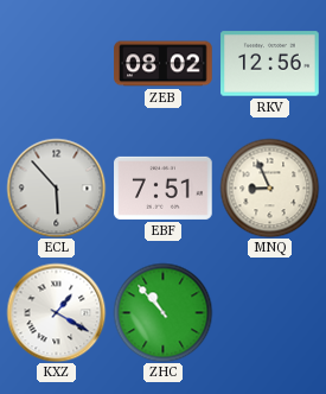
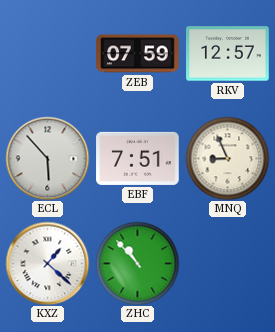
ZEB: 08:02 -> 07:59
RKV: 12:56 -> 12:57
KXZ: 1:20 -> 1:22
